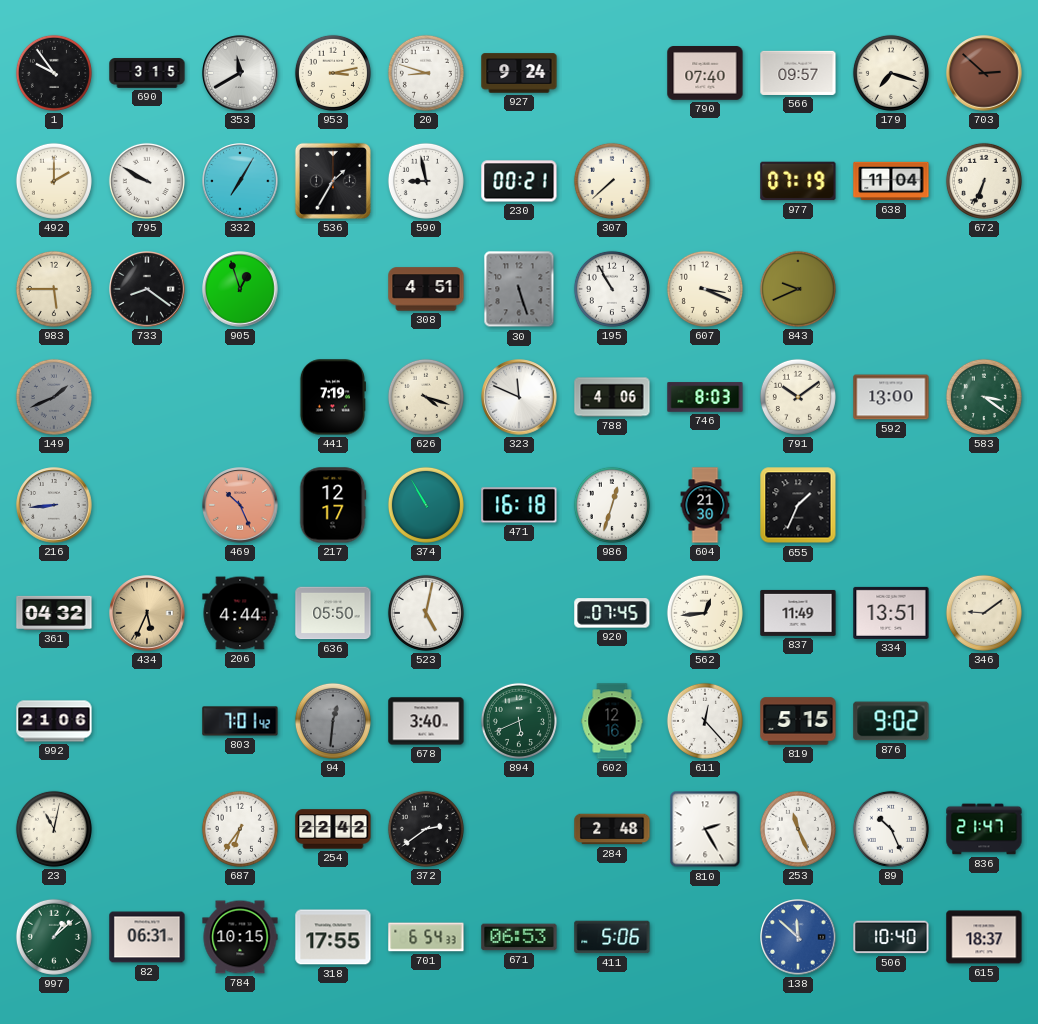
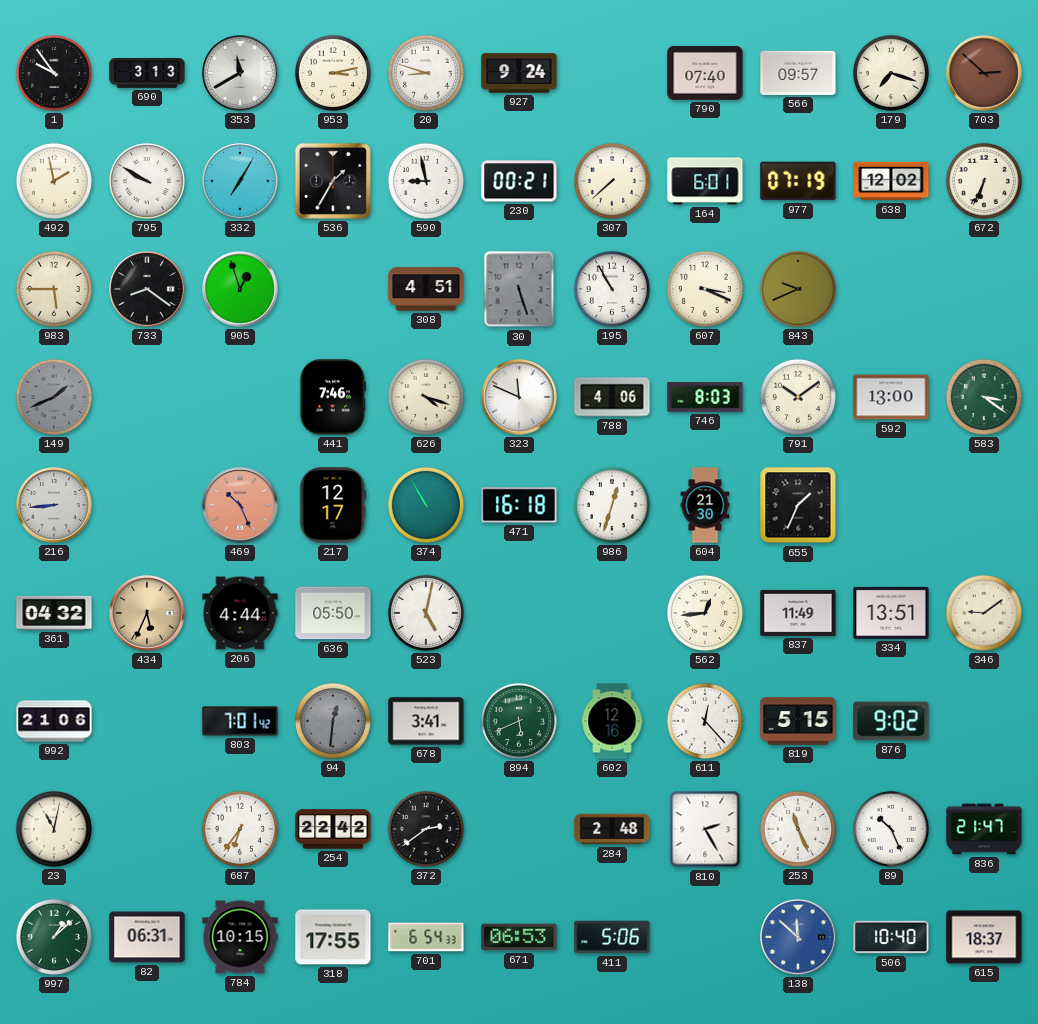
690: 3:15 -> 3:13
492: 2:00 -> 1:58
164: none -> 6:01
638: 11:04 -> 12:02
441: 7:19 -> 7:46
920: 07:45 -> none
678: 3:40 -> 3:41
